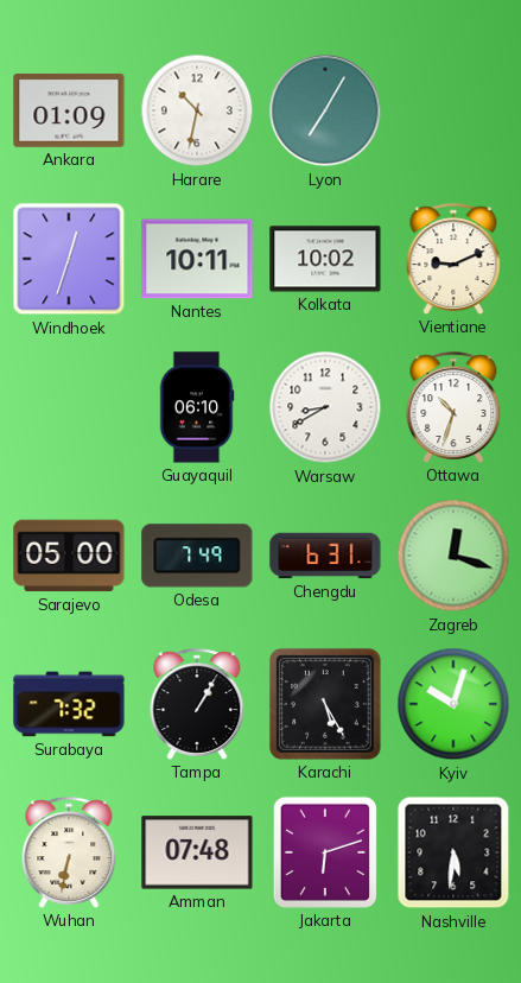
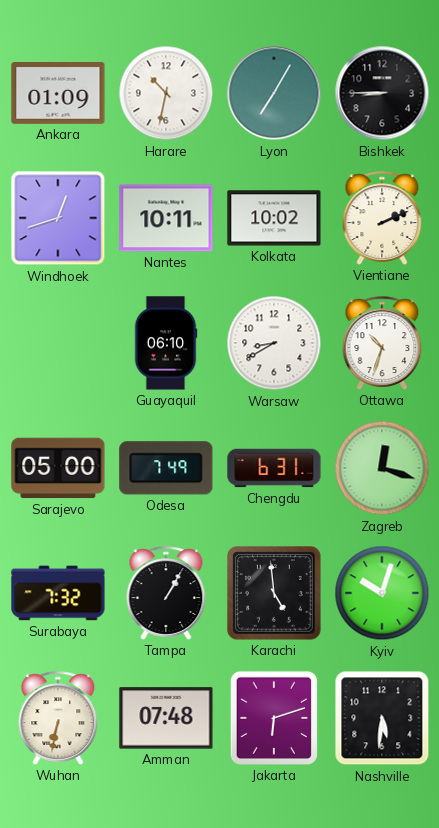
Bishkek: none -> 8:45
Windhoek: 12:33 -> 12:42
Vientiane: 9:11 -> 2:11
Karachi: 5:25 -> 4:59
